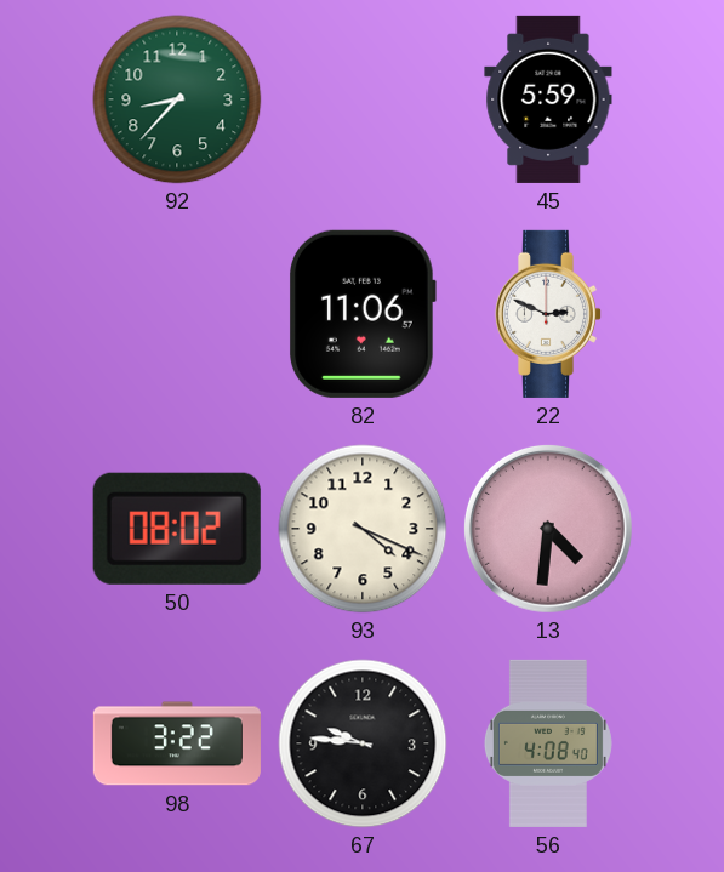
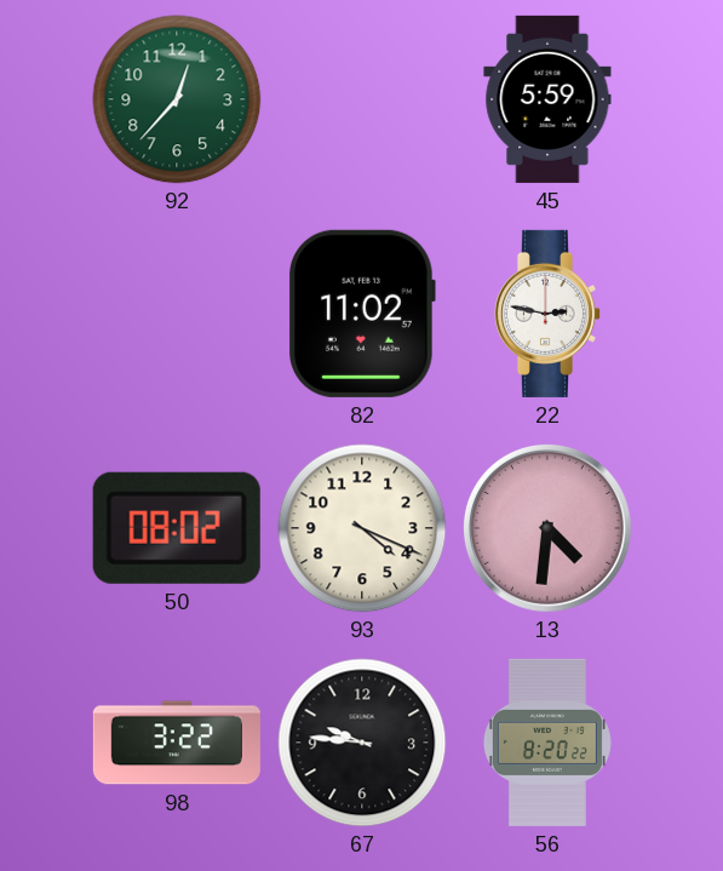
92: 8:37 -> 12:37
82: 11:06 -> 11:02
22: 2:49 -> 2:47
56: 4:08 -> 8:20
